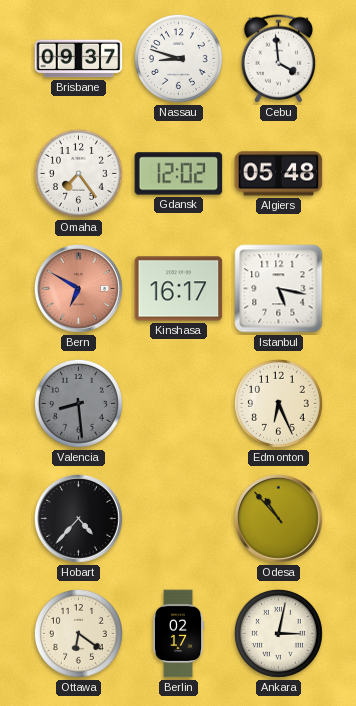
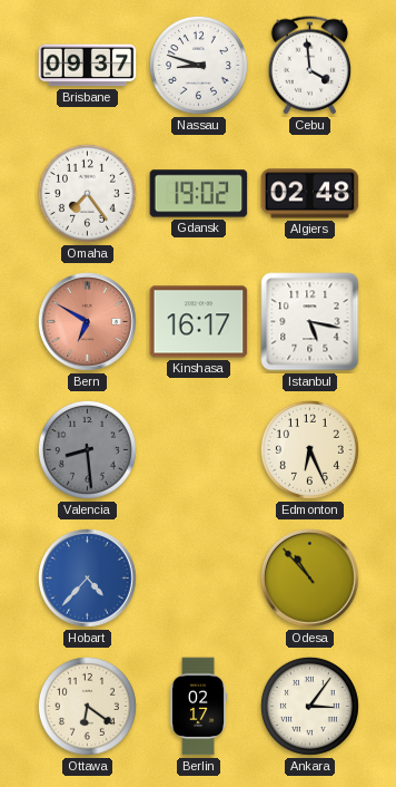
Gdansk: 12:02 -> 19:02
Algiers: 05:48 -> 02:48
Hobart dial: black -> blue
Ankara: 3:02 -> 3:06
